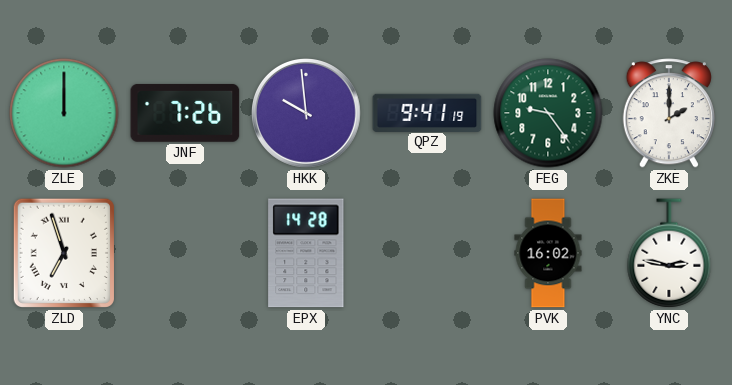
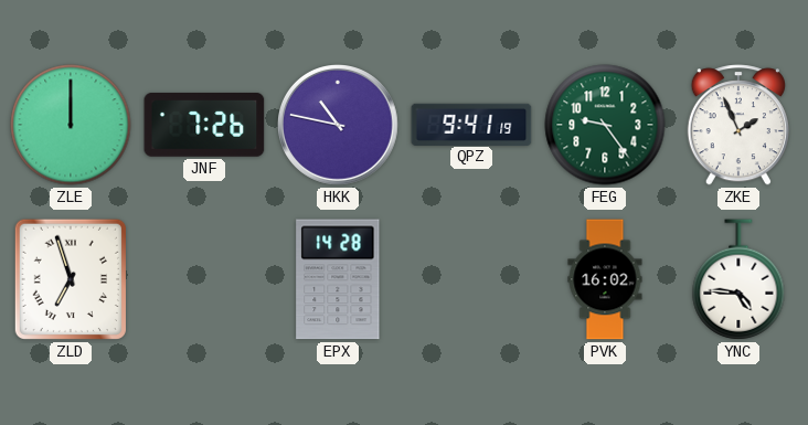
HKK: 9:59 -> 10:47
ZKE: 2:00 -> 1:56
YNC: 2:47 -> 4:46
